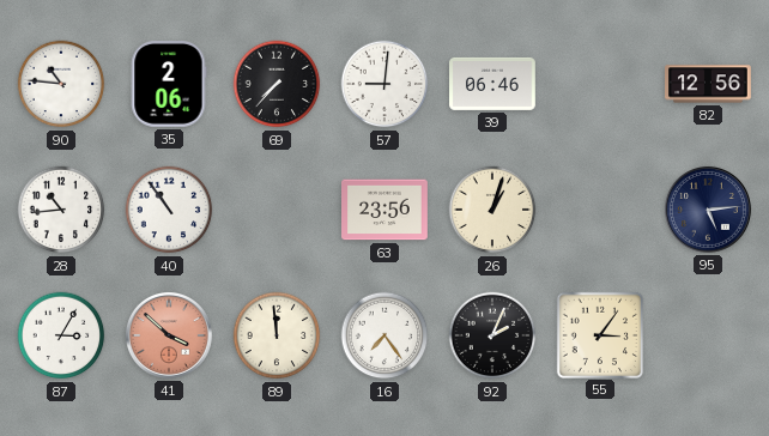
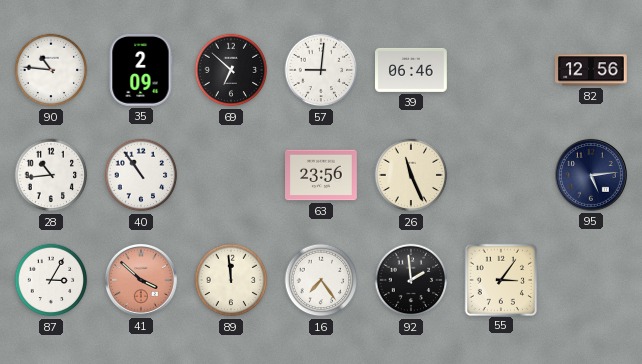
35: 2:06 -> 2:09
69: 7:37 -> 6:52
26: 1:03 -> 11:26
92: 2:04 -> 1:59
